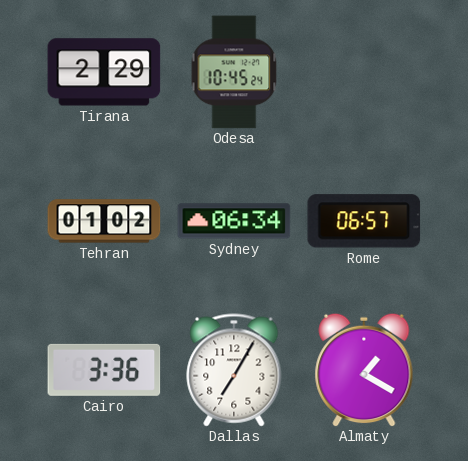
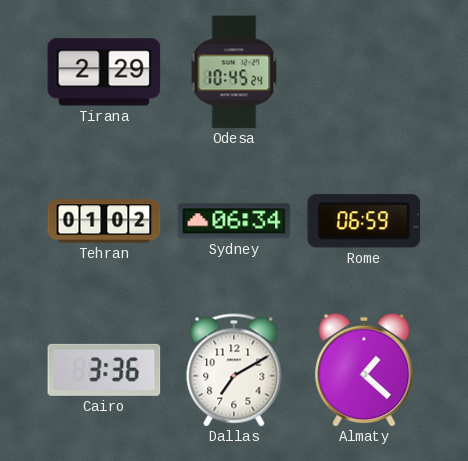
Rome: 06:57 -> 06:59
Dallas: 7:05 -> 7:10
Almaty: 1:20 -> 1:22
